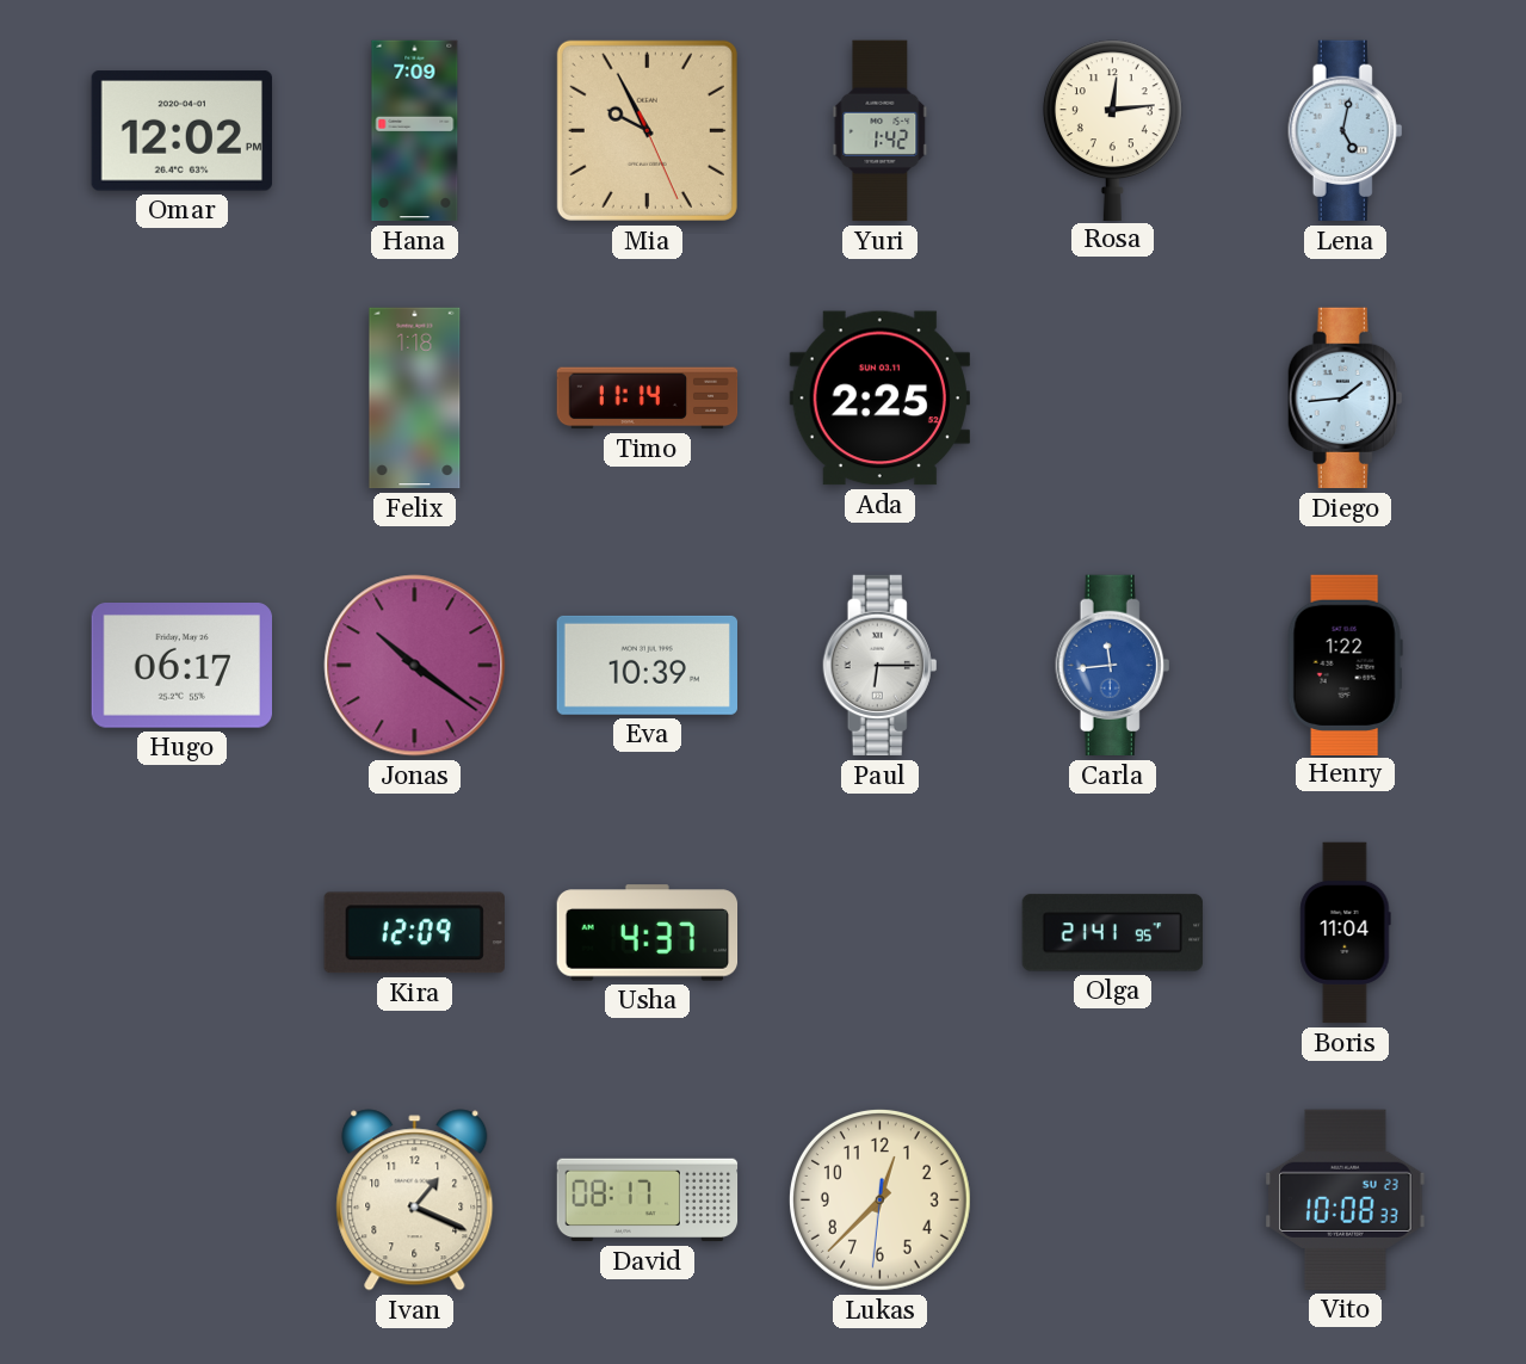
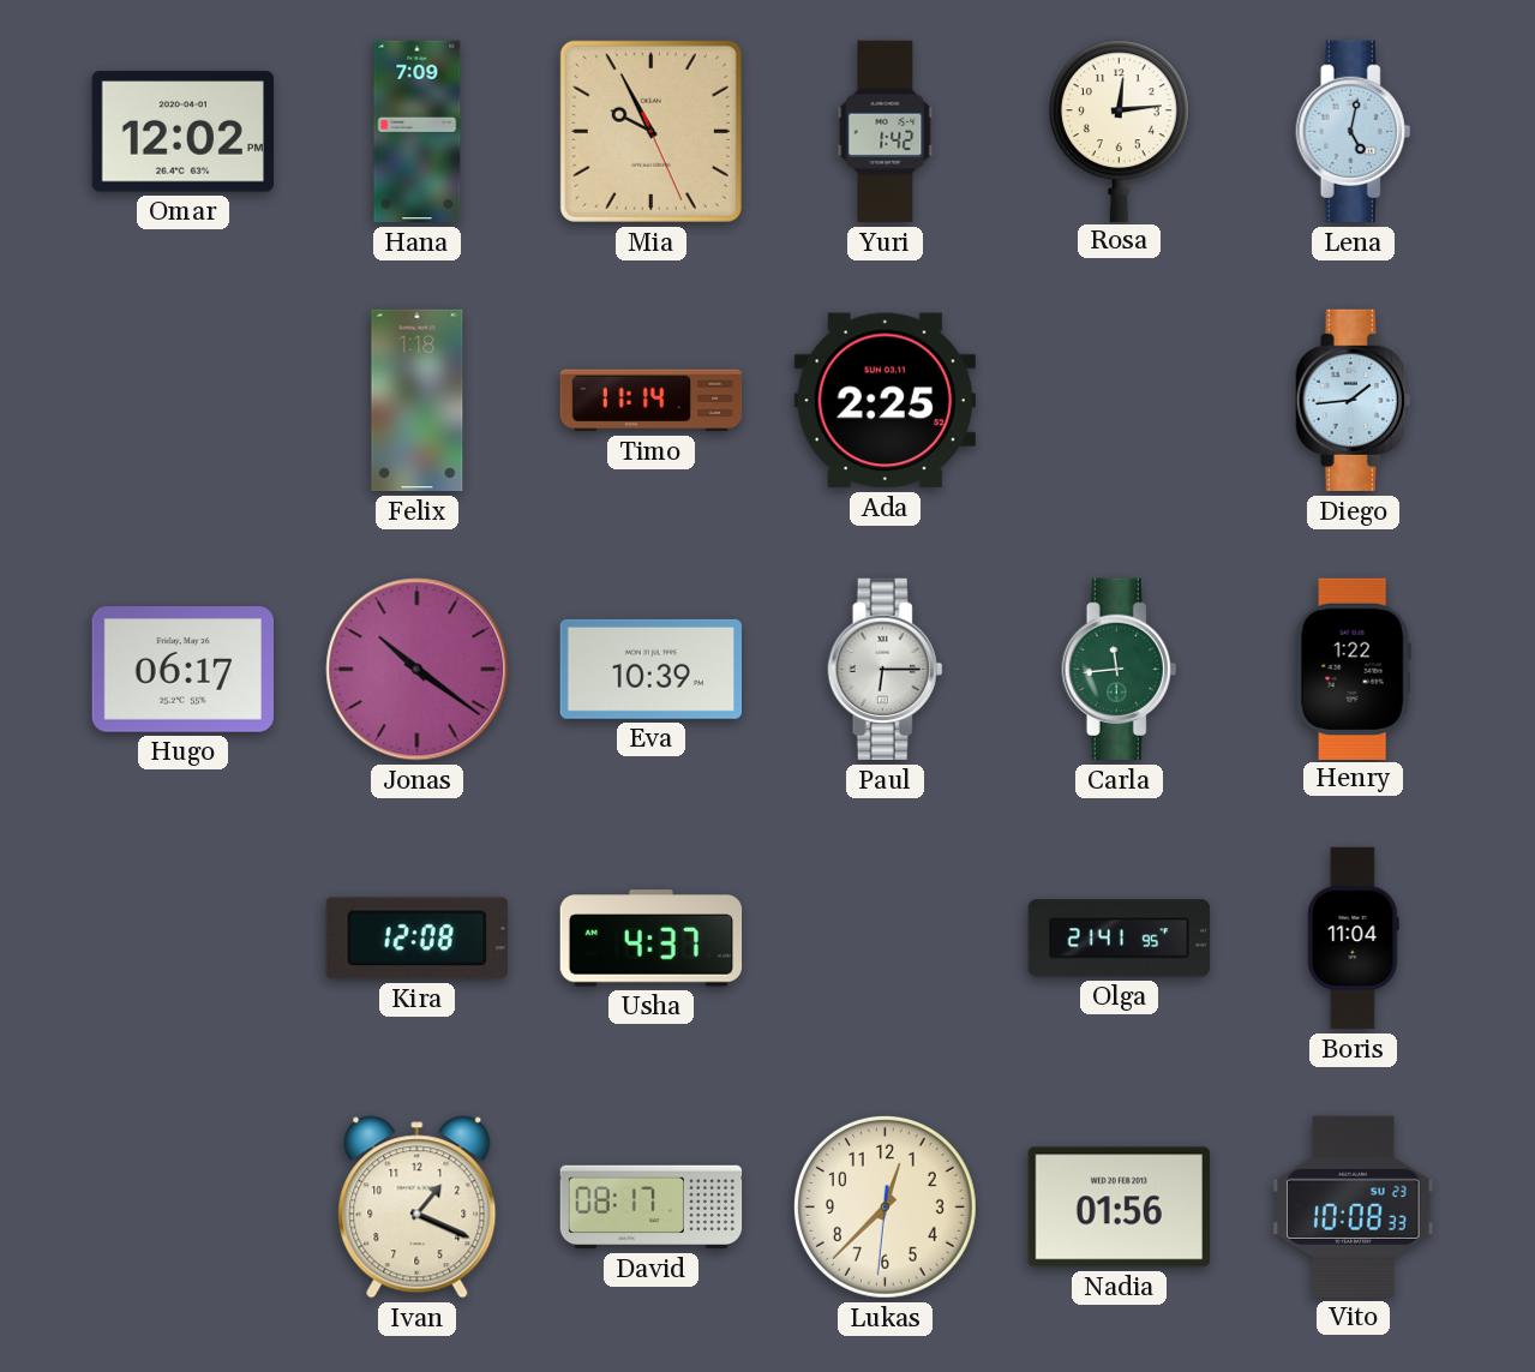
Carla dial: blue -> green
Kira: 12:09 -> 12:08
Nadia: none -> 01:56
